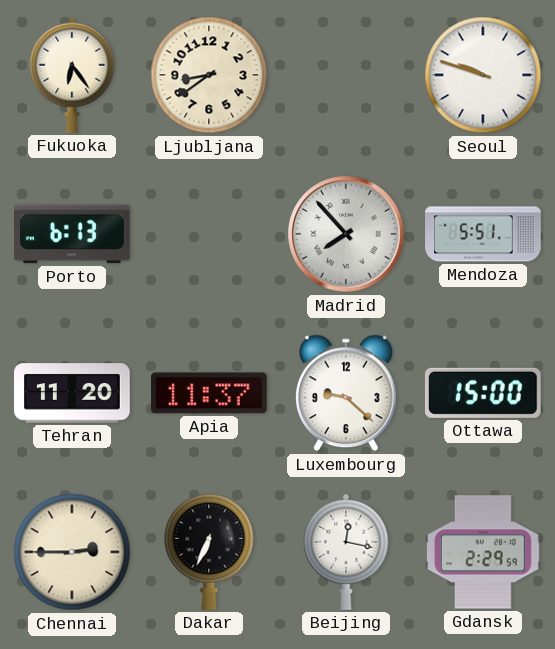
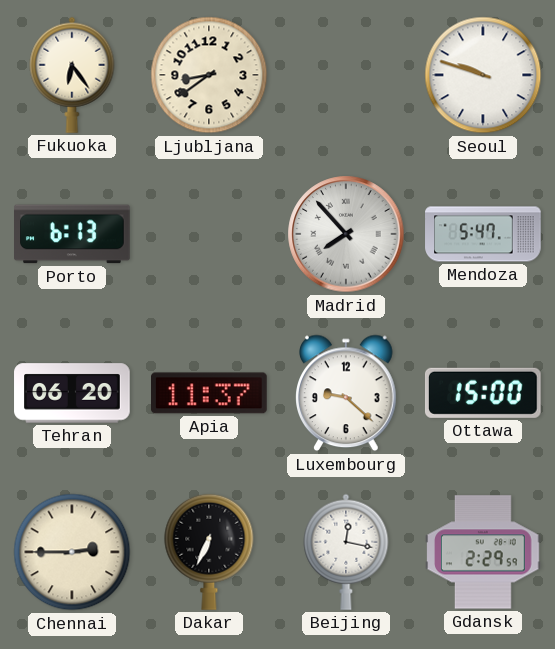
Mendoza: 5:51 -> 5:47
Tehran: 11:20 -> 06:20
